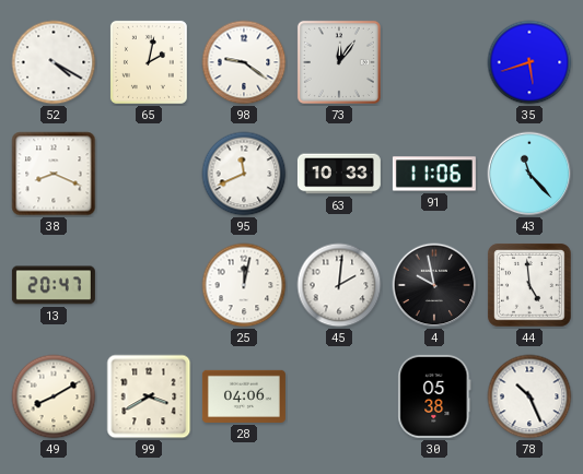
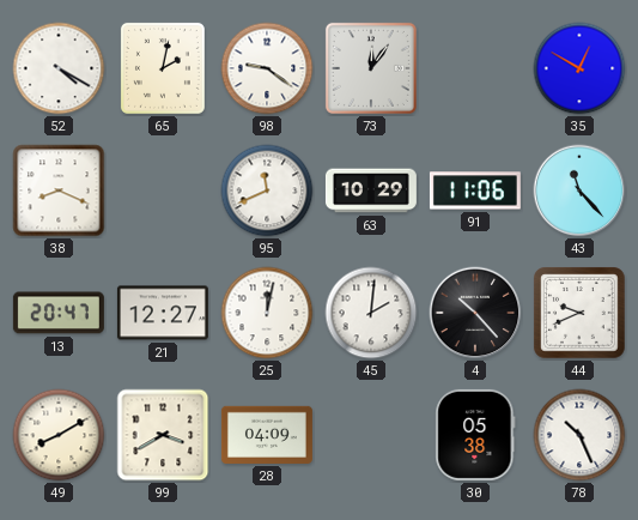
35: 5:42 -> 12:50
63: 10:33 -> 10:29
21: none -> 12:27
4: 9:58 -> 10:23
44: 4:59 -> 9:41
28: 04:06 -> 04:09
